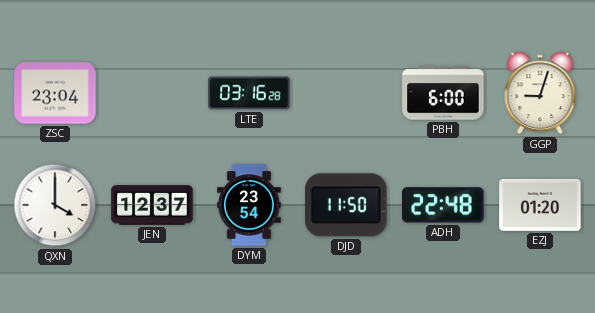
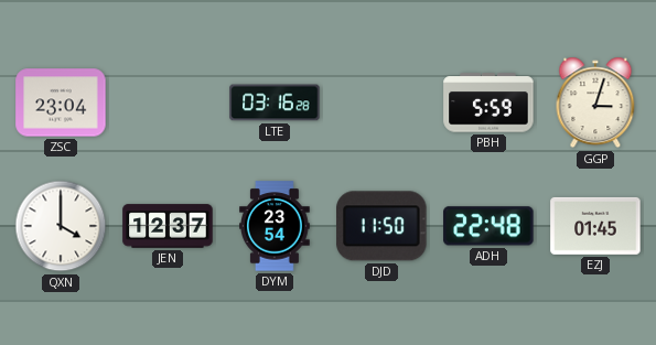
PBH: 6:00 -> 5:59
GGP: 9:03 -> 3:03
EZJ: 01:20 -> 01:45
